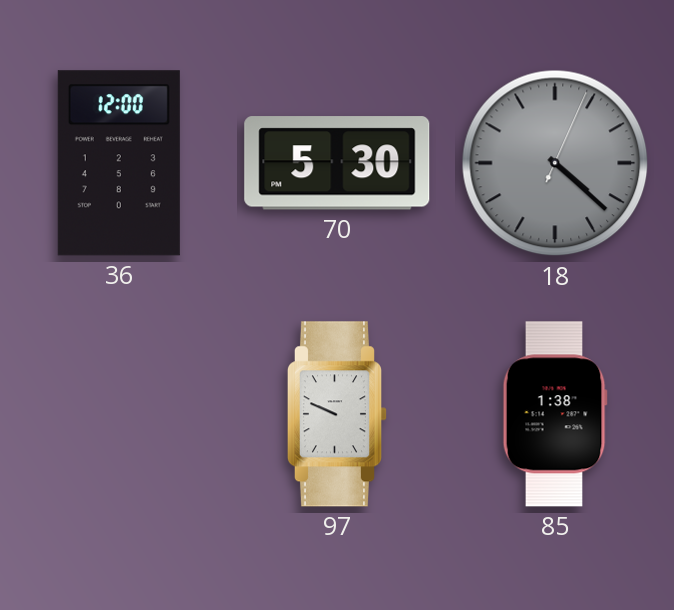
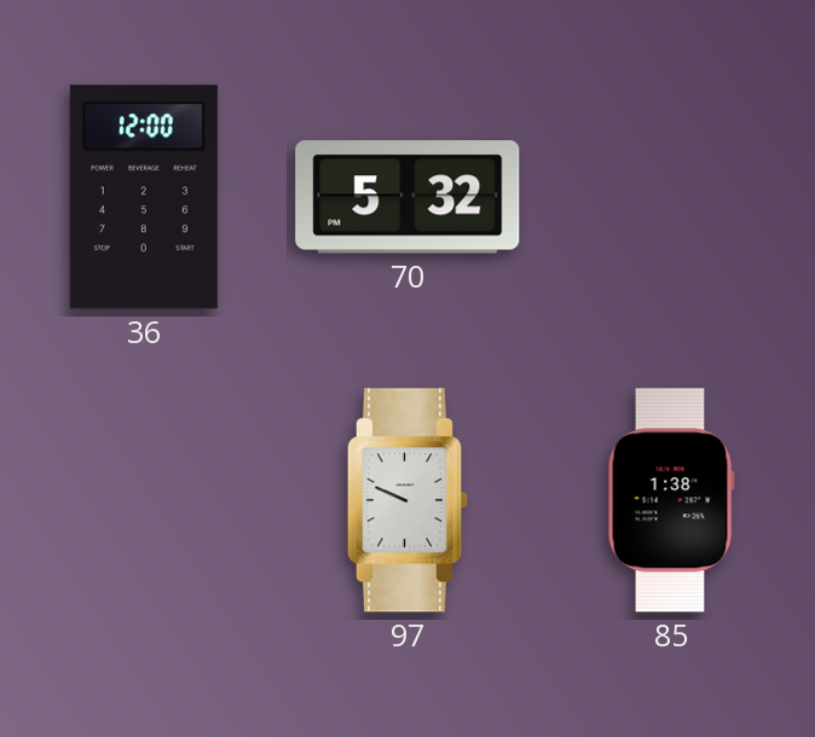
70: 5:30 -> 5:32
18: 4:22 -> none
